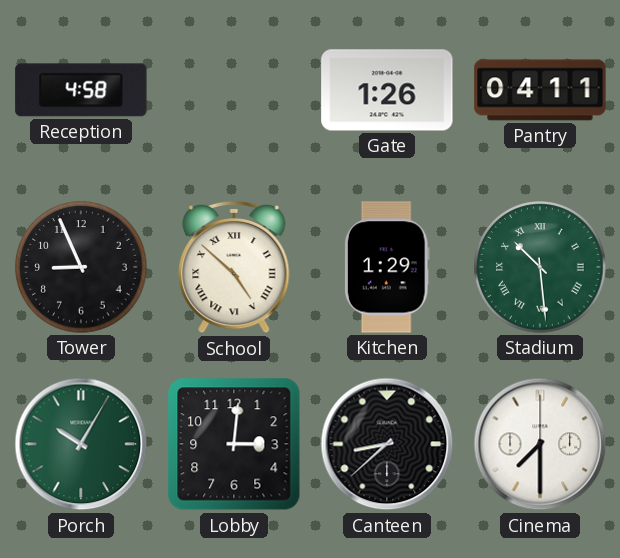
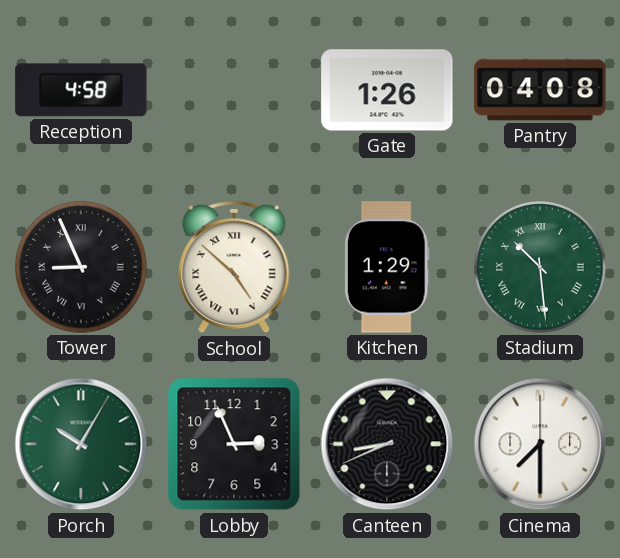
Pantry: 04:11 -> 04:08
Tower numerals: Arabic -> Roman
Lobby: 3:01 -> 2:56
Canteen: 8:38 -> 8:41
